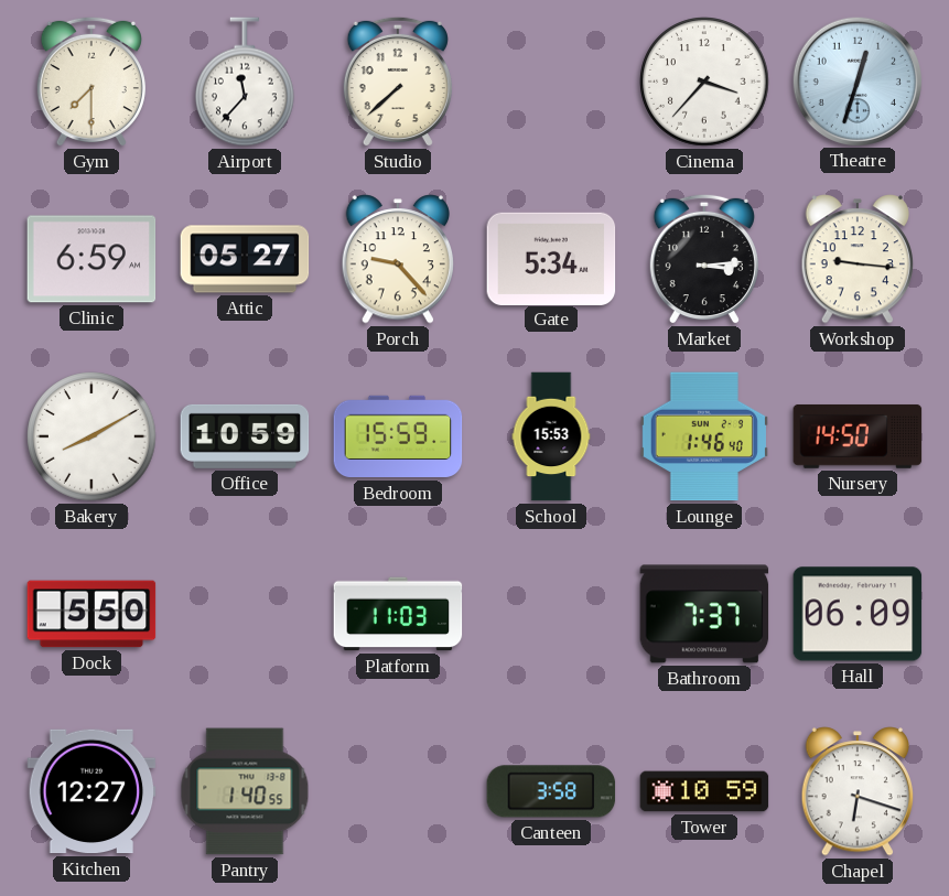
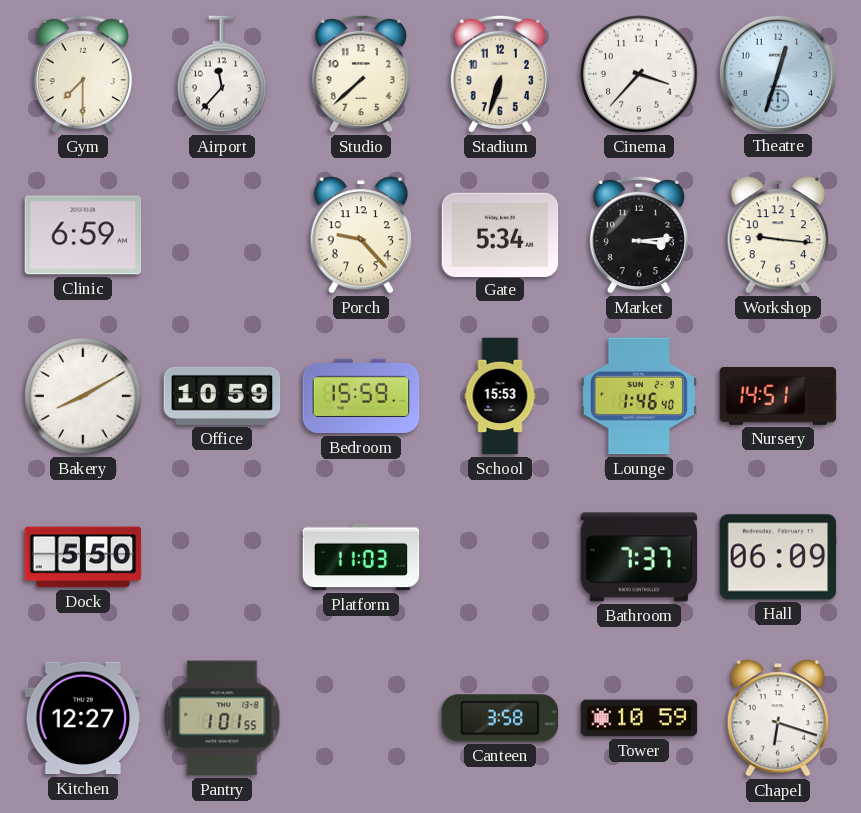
Stadium: none -> 6:33
Attic: 05:27 -> none
Nursery: 14:50 -> 14:51
Pantry: 1:40 -> 1:01
